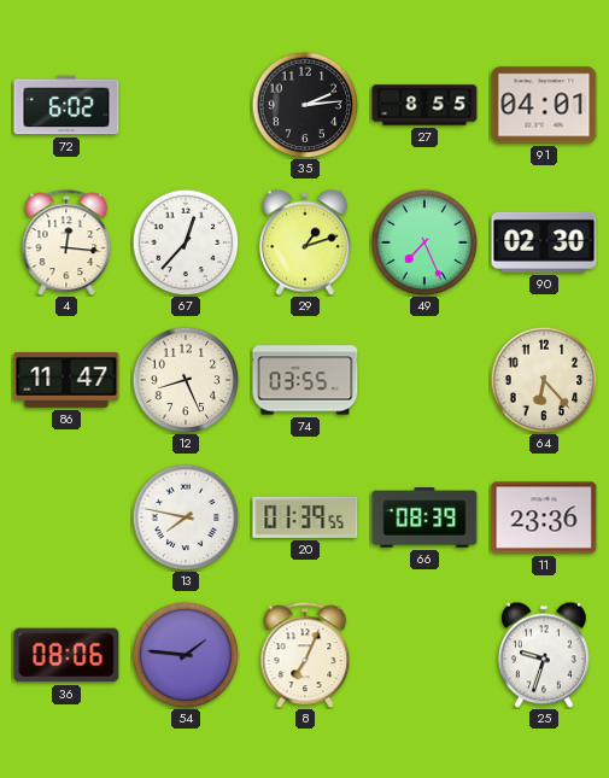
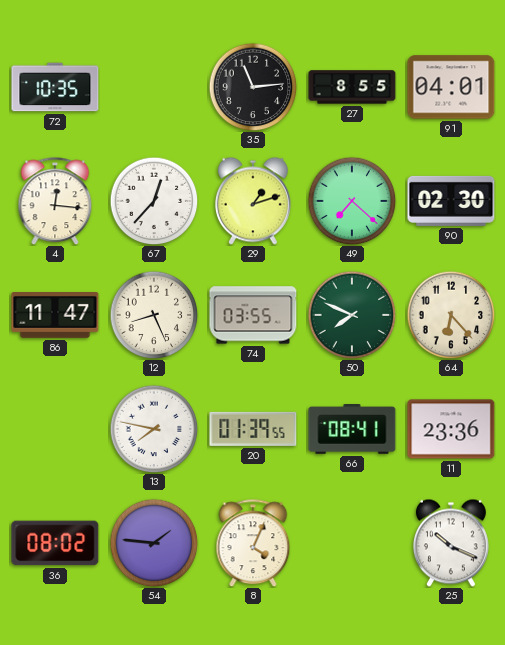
72: 6:02 -> 10:35
35: 2:14 -> 11:14
49: 7:26 -> 7:22
50: none -> 7:49
66: 08:39 -> 08:41
36: 08:06 -> 08:02
8: 7:04 -> 4:04
25: 9:33 -> 10:19
